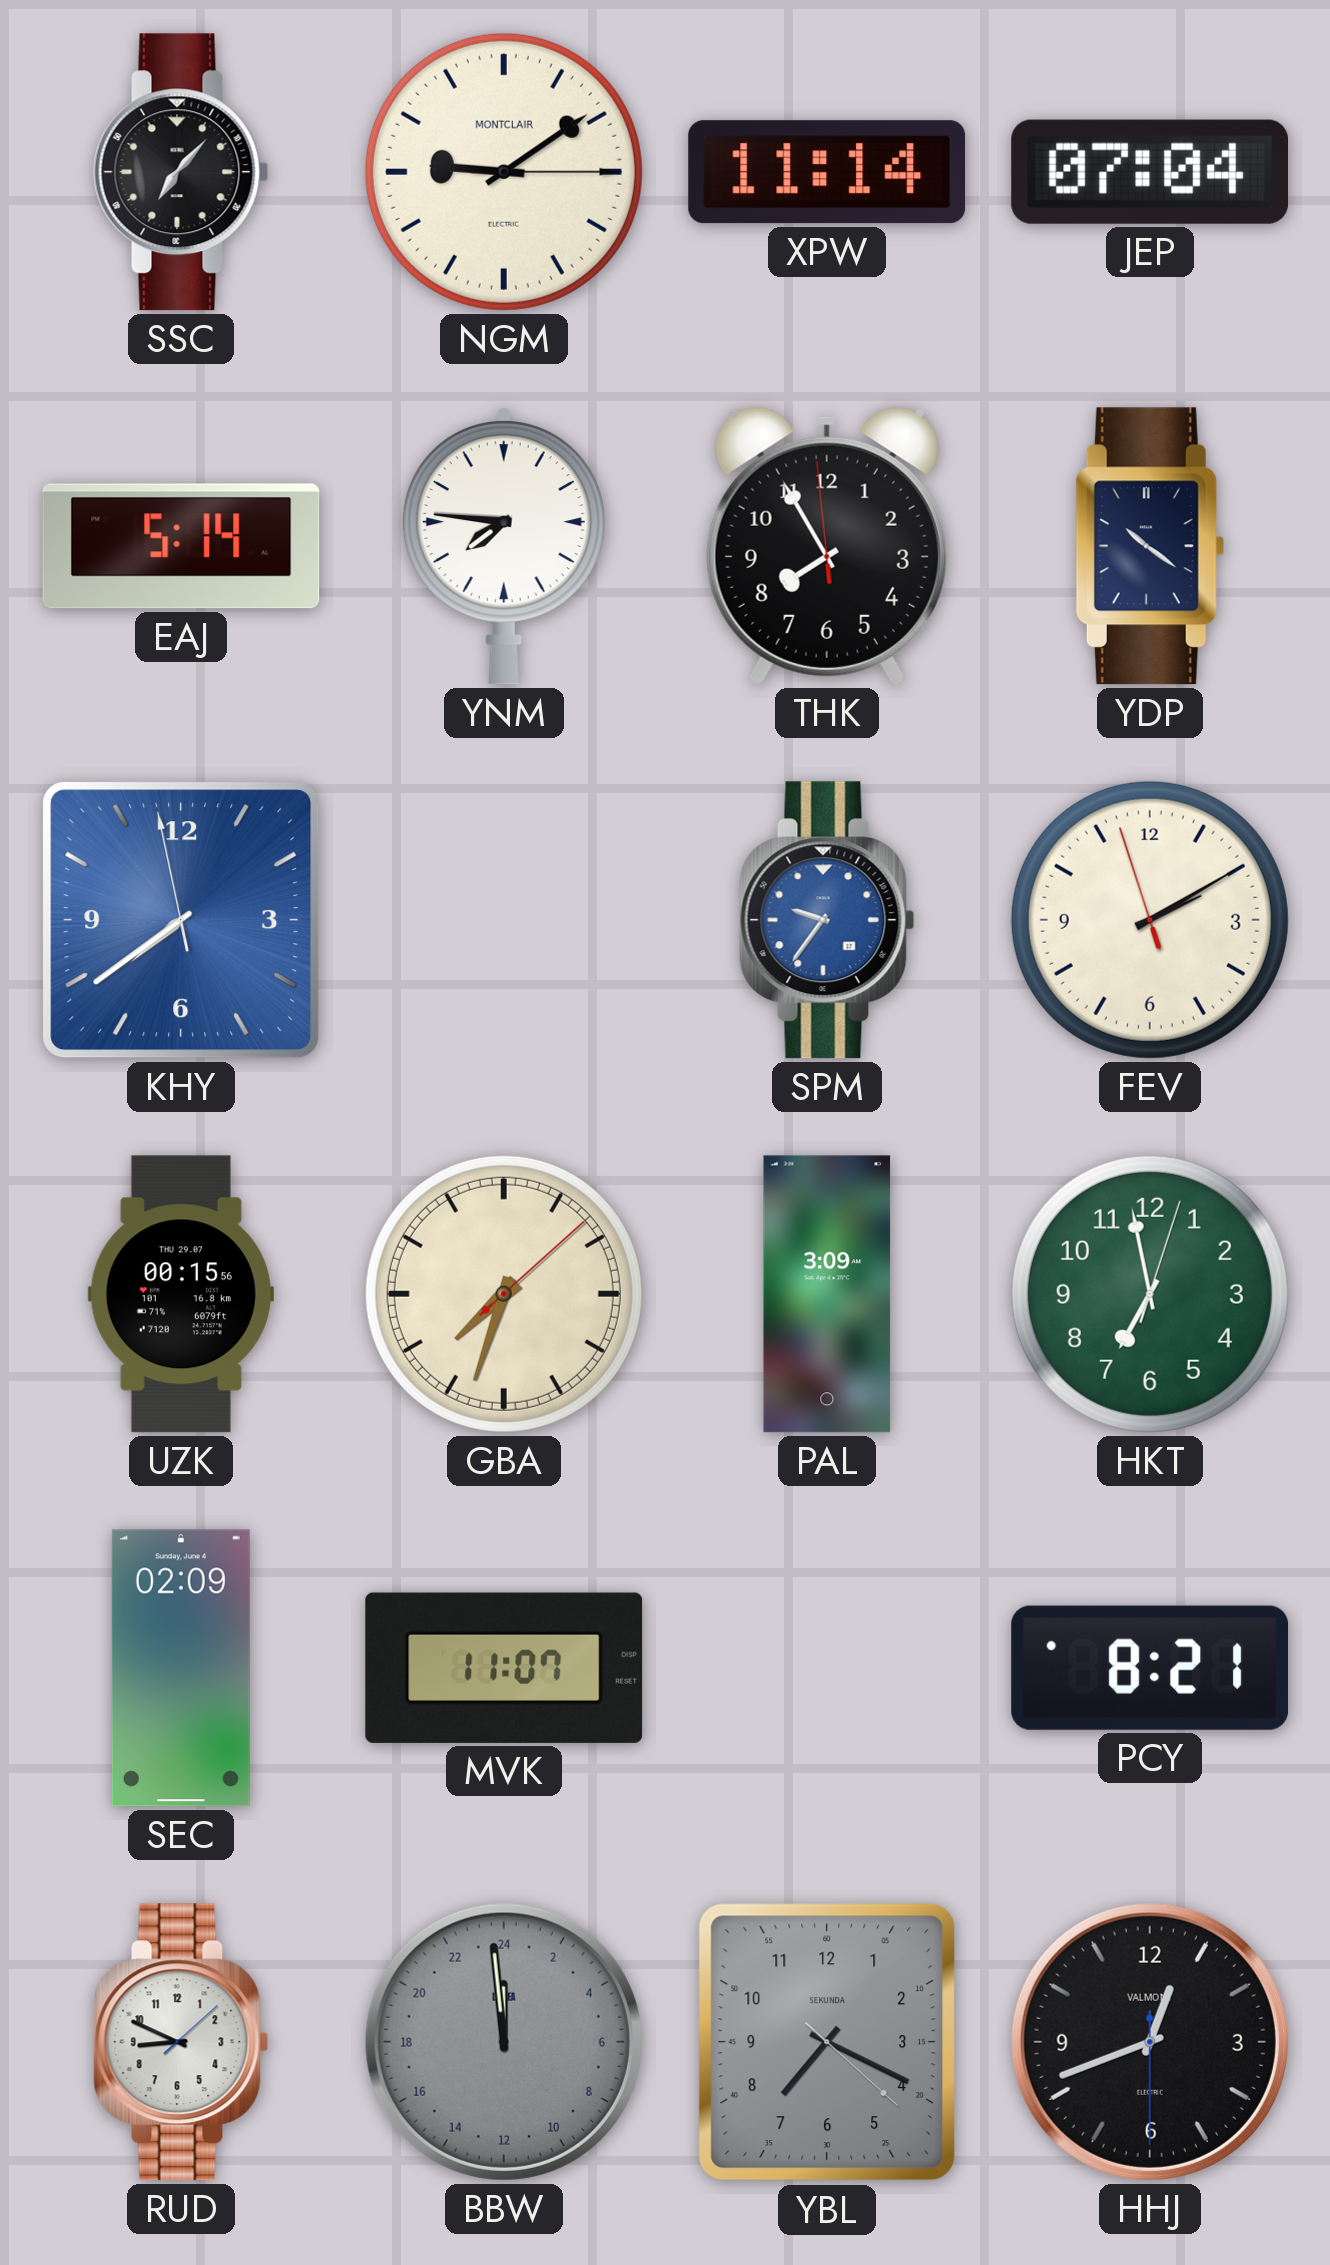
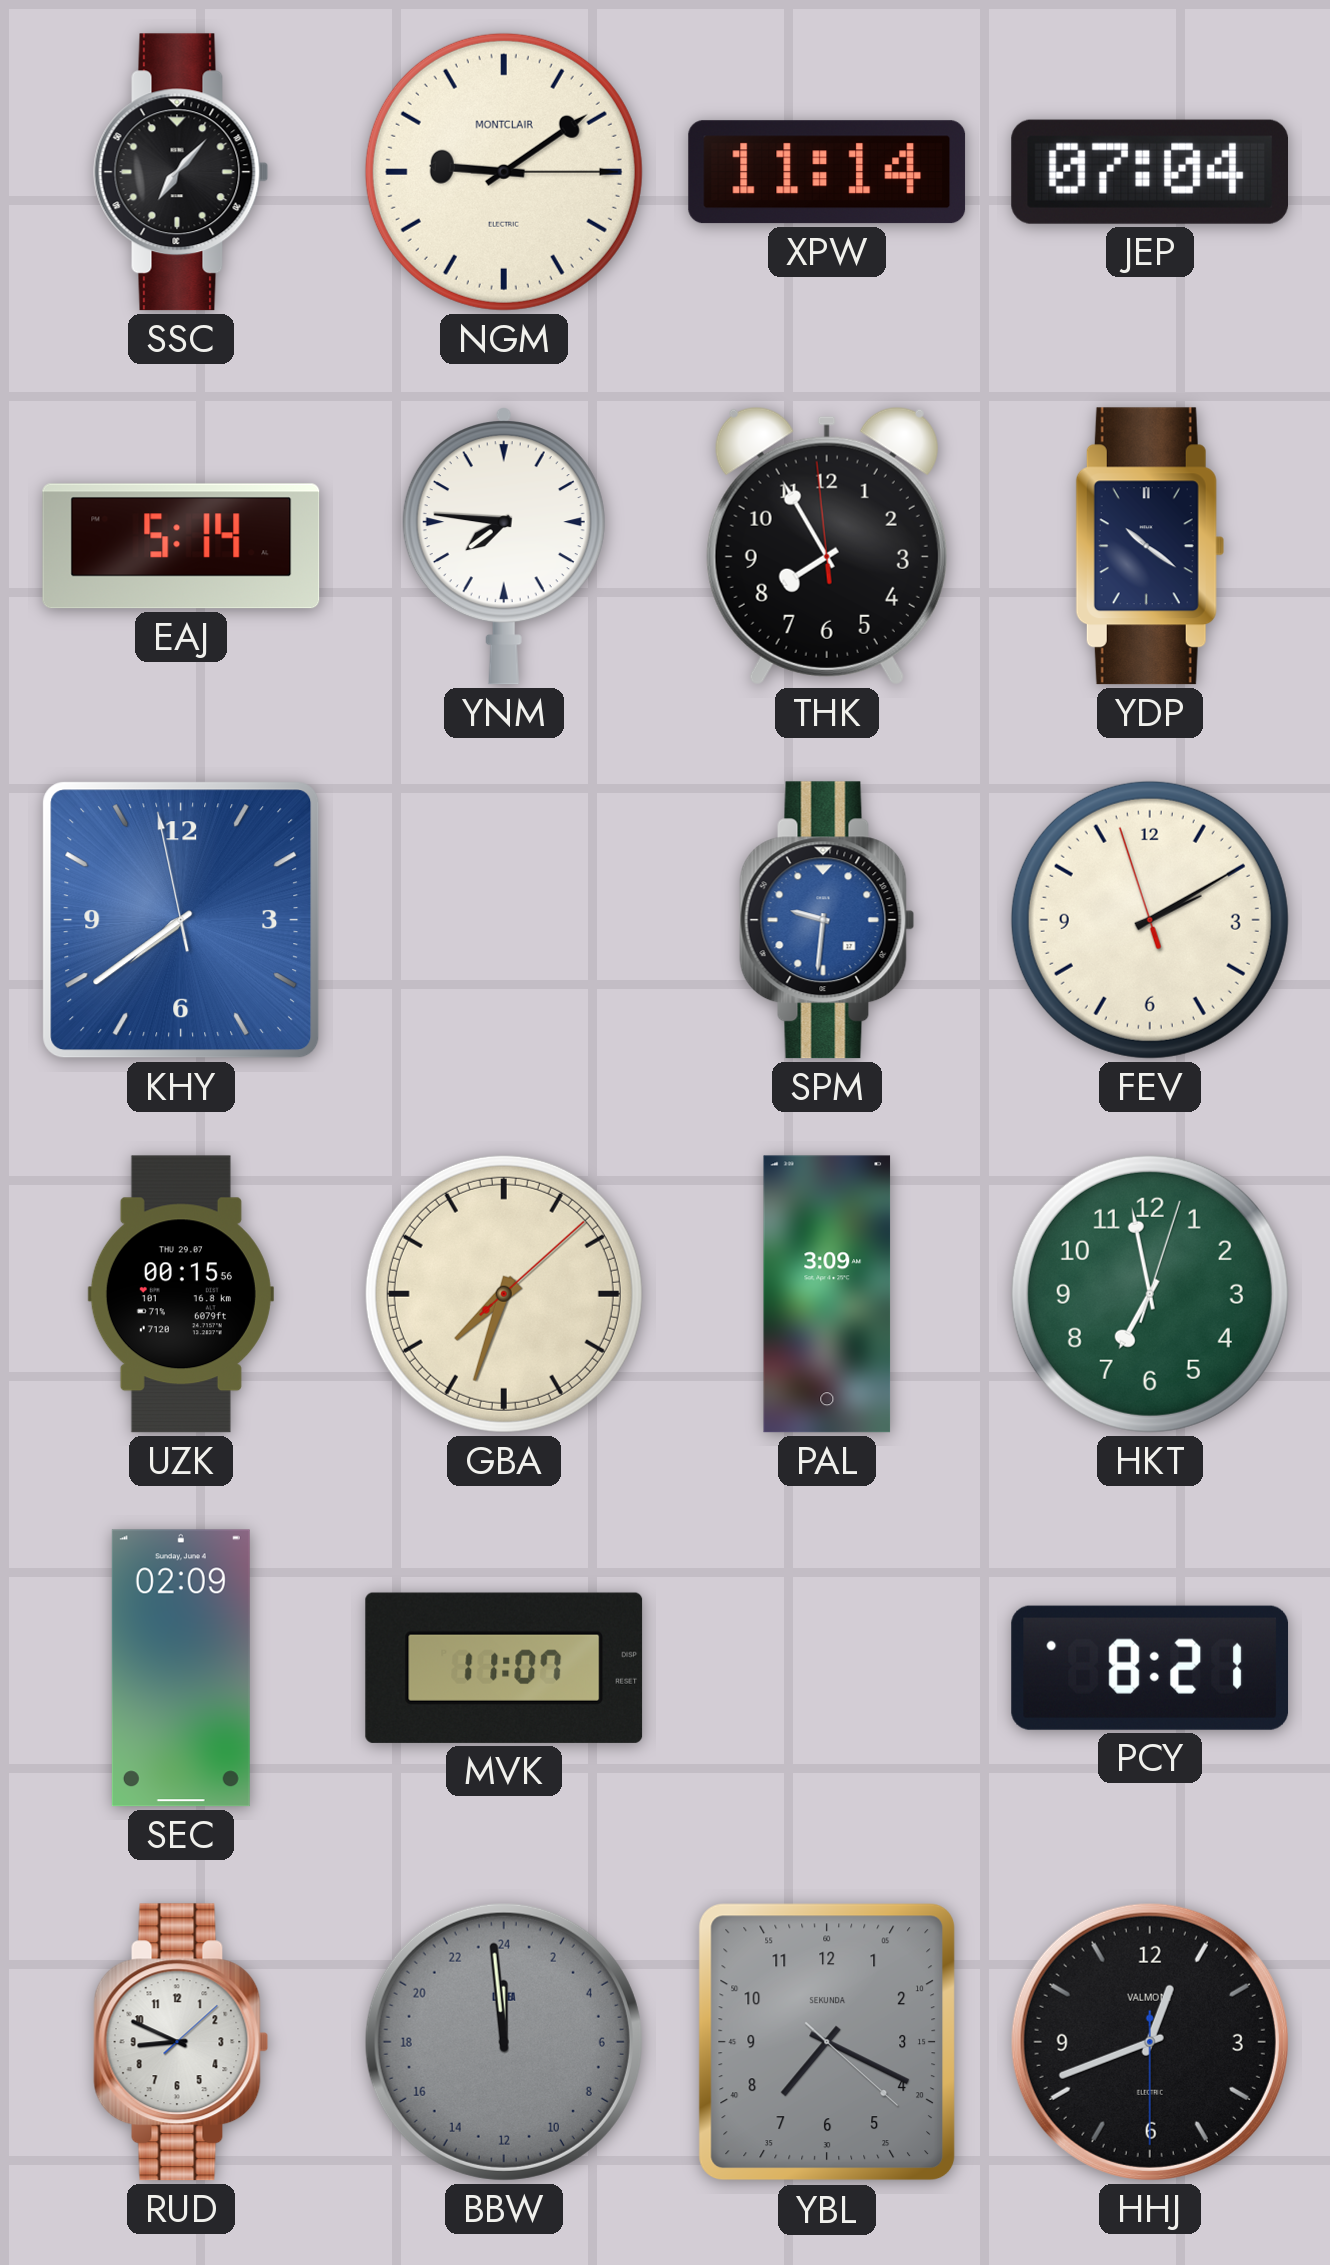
SPM: 9:36 -> 9:31
